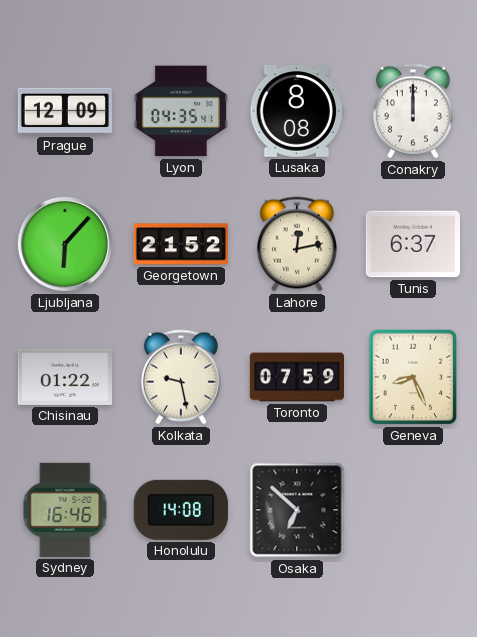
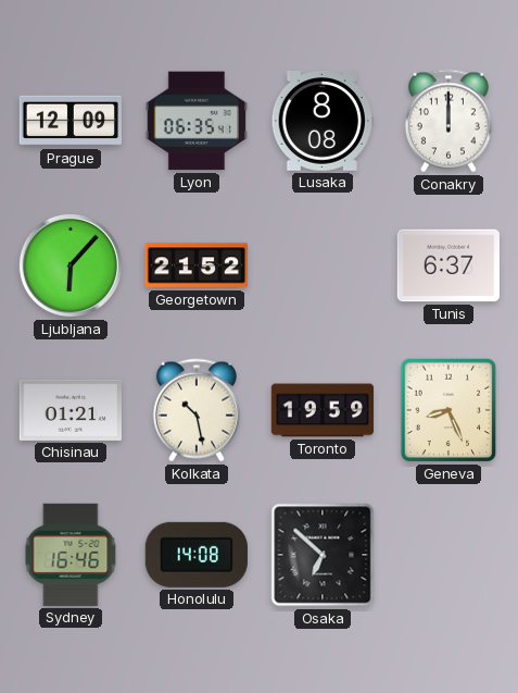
Lyon: 04:35 -> 06:35
Lahore: 12:13 -> none
Chisinau: 01:22 -> 01:21
Kolkata: 9:28 -> 10:28
Toronto: 07:59 -> 19:59
